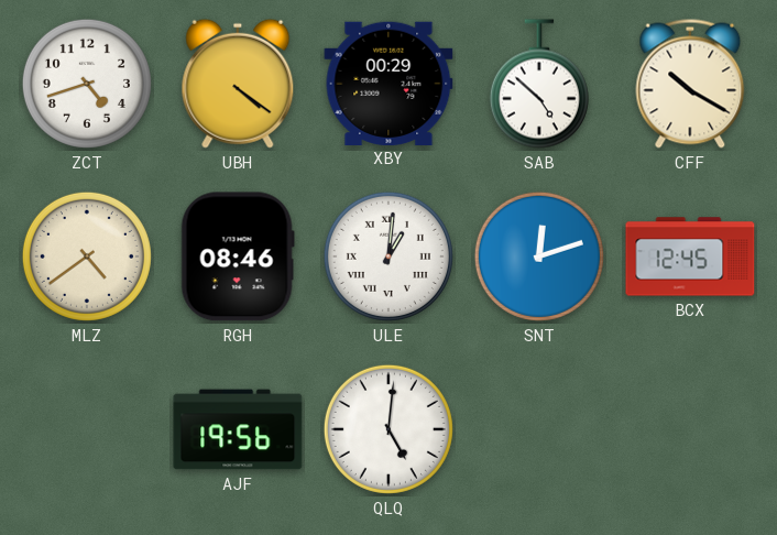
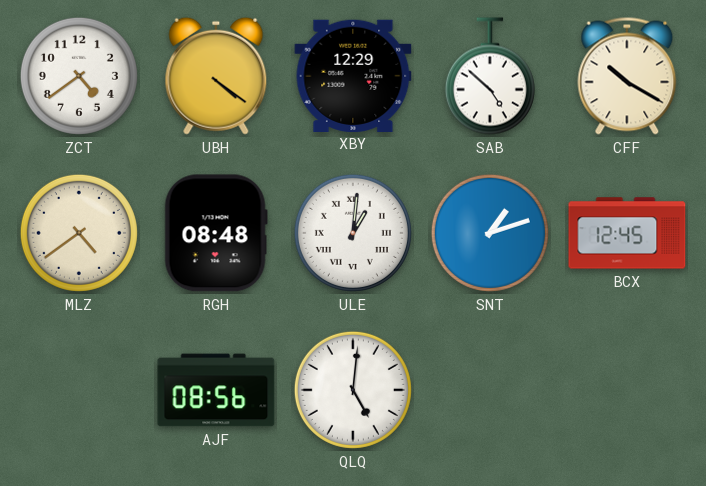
ZCT: 4:42 -> 4:39
XBY: 00:29 -> 12:29
RGH: 08:46 -> 08:48
SNT: 12:12 -> 1:12
AJF: 19:56 -> 08:56
